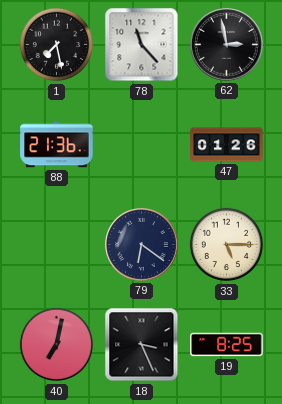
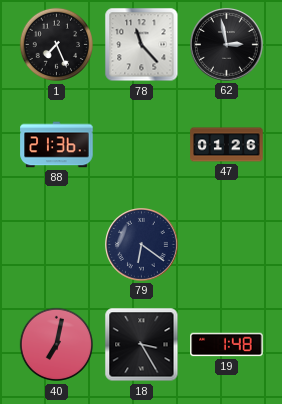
1: 7:28 -> 7:26
33: 5:15 -> none
18: 3:26 -> 3:25
19: 8:25 -> 1:48
